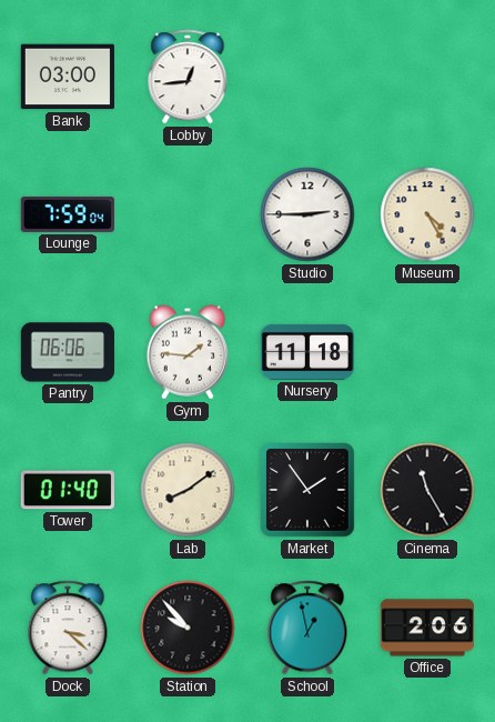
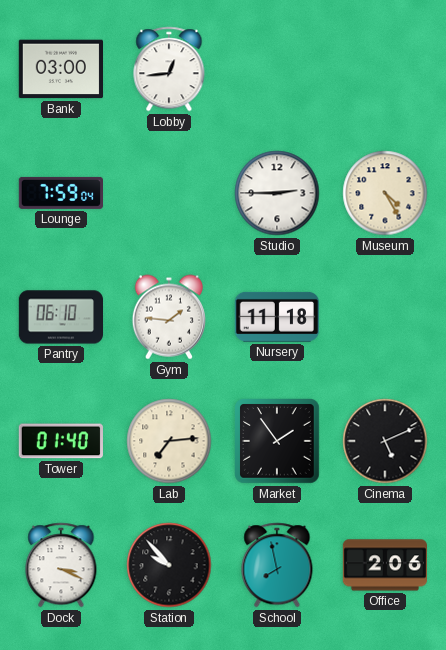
Pantry: 06:06 -> 06:10
Lab: 8:09 -> 7:14
Cinema: 11:25 -> 5:11
Dock: 3:22 -> 3:19
School: 12:58 -> 7:58
